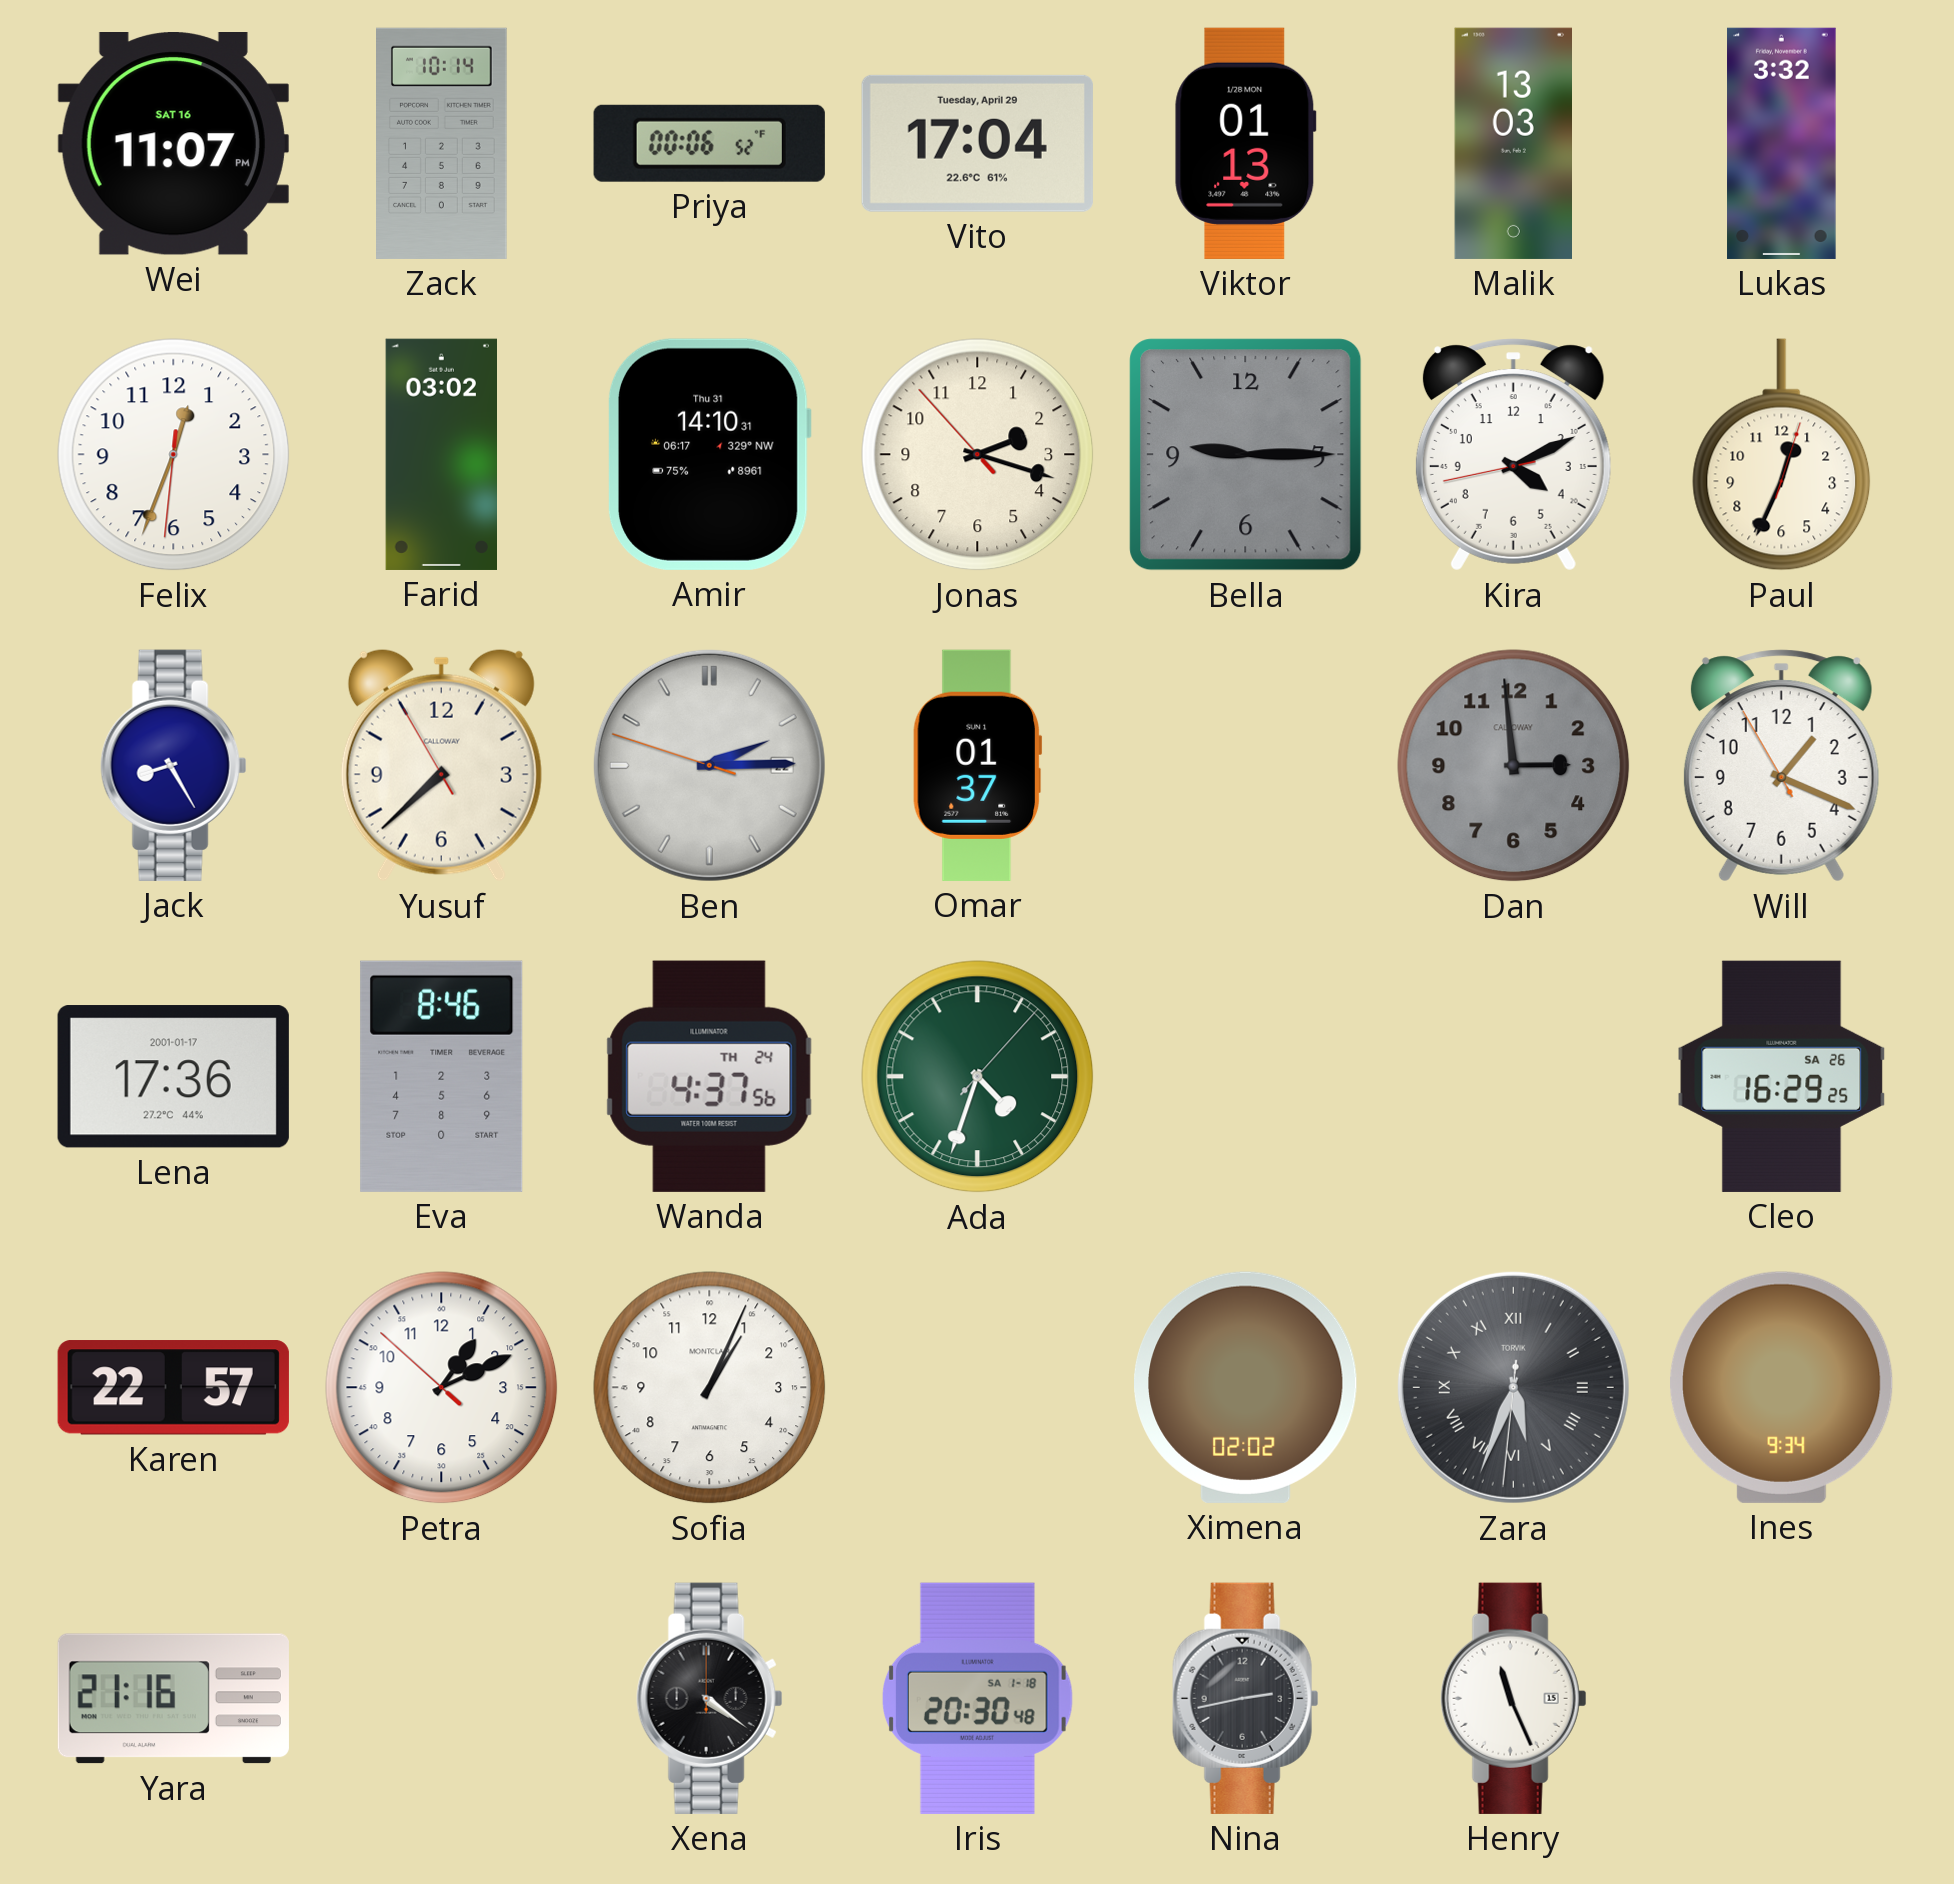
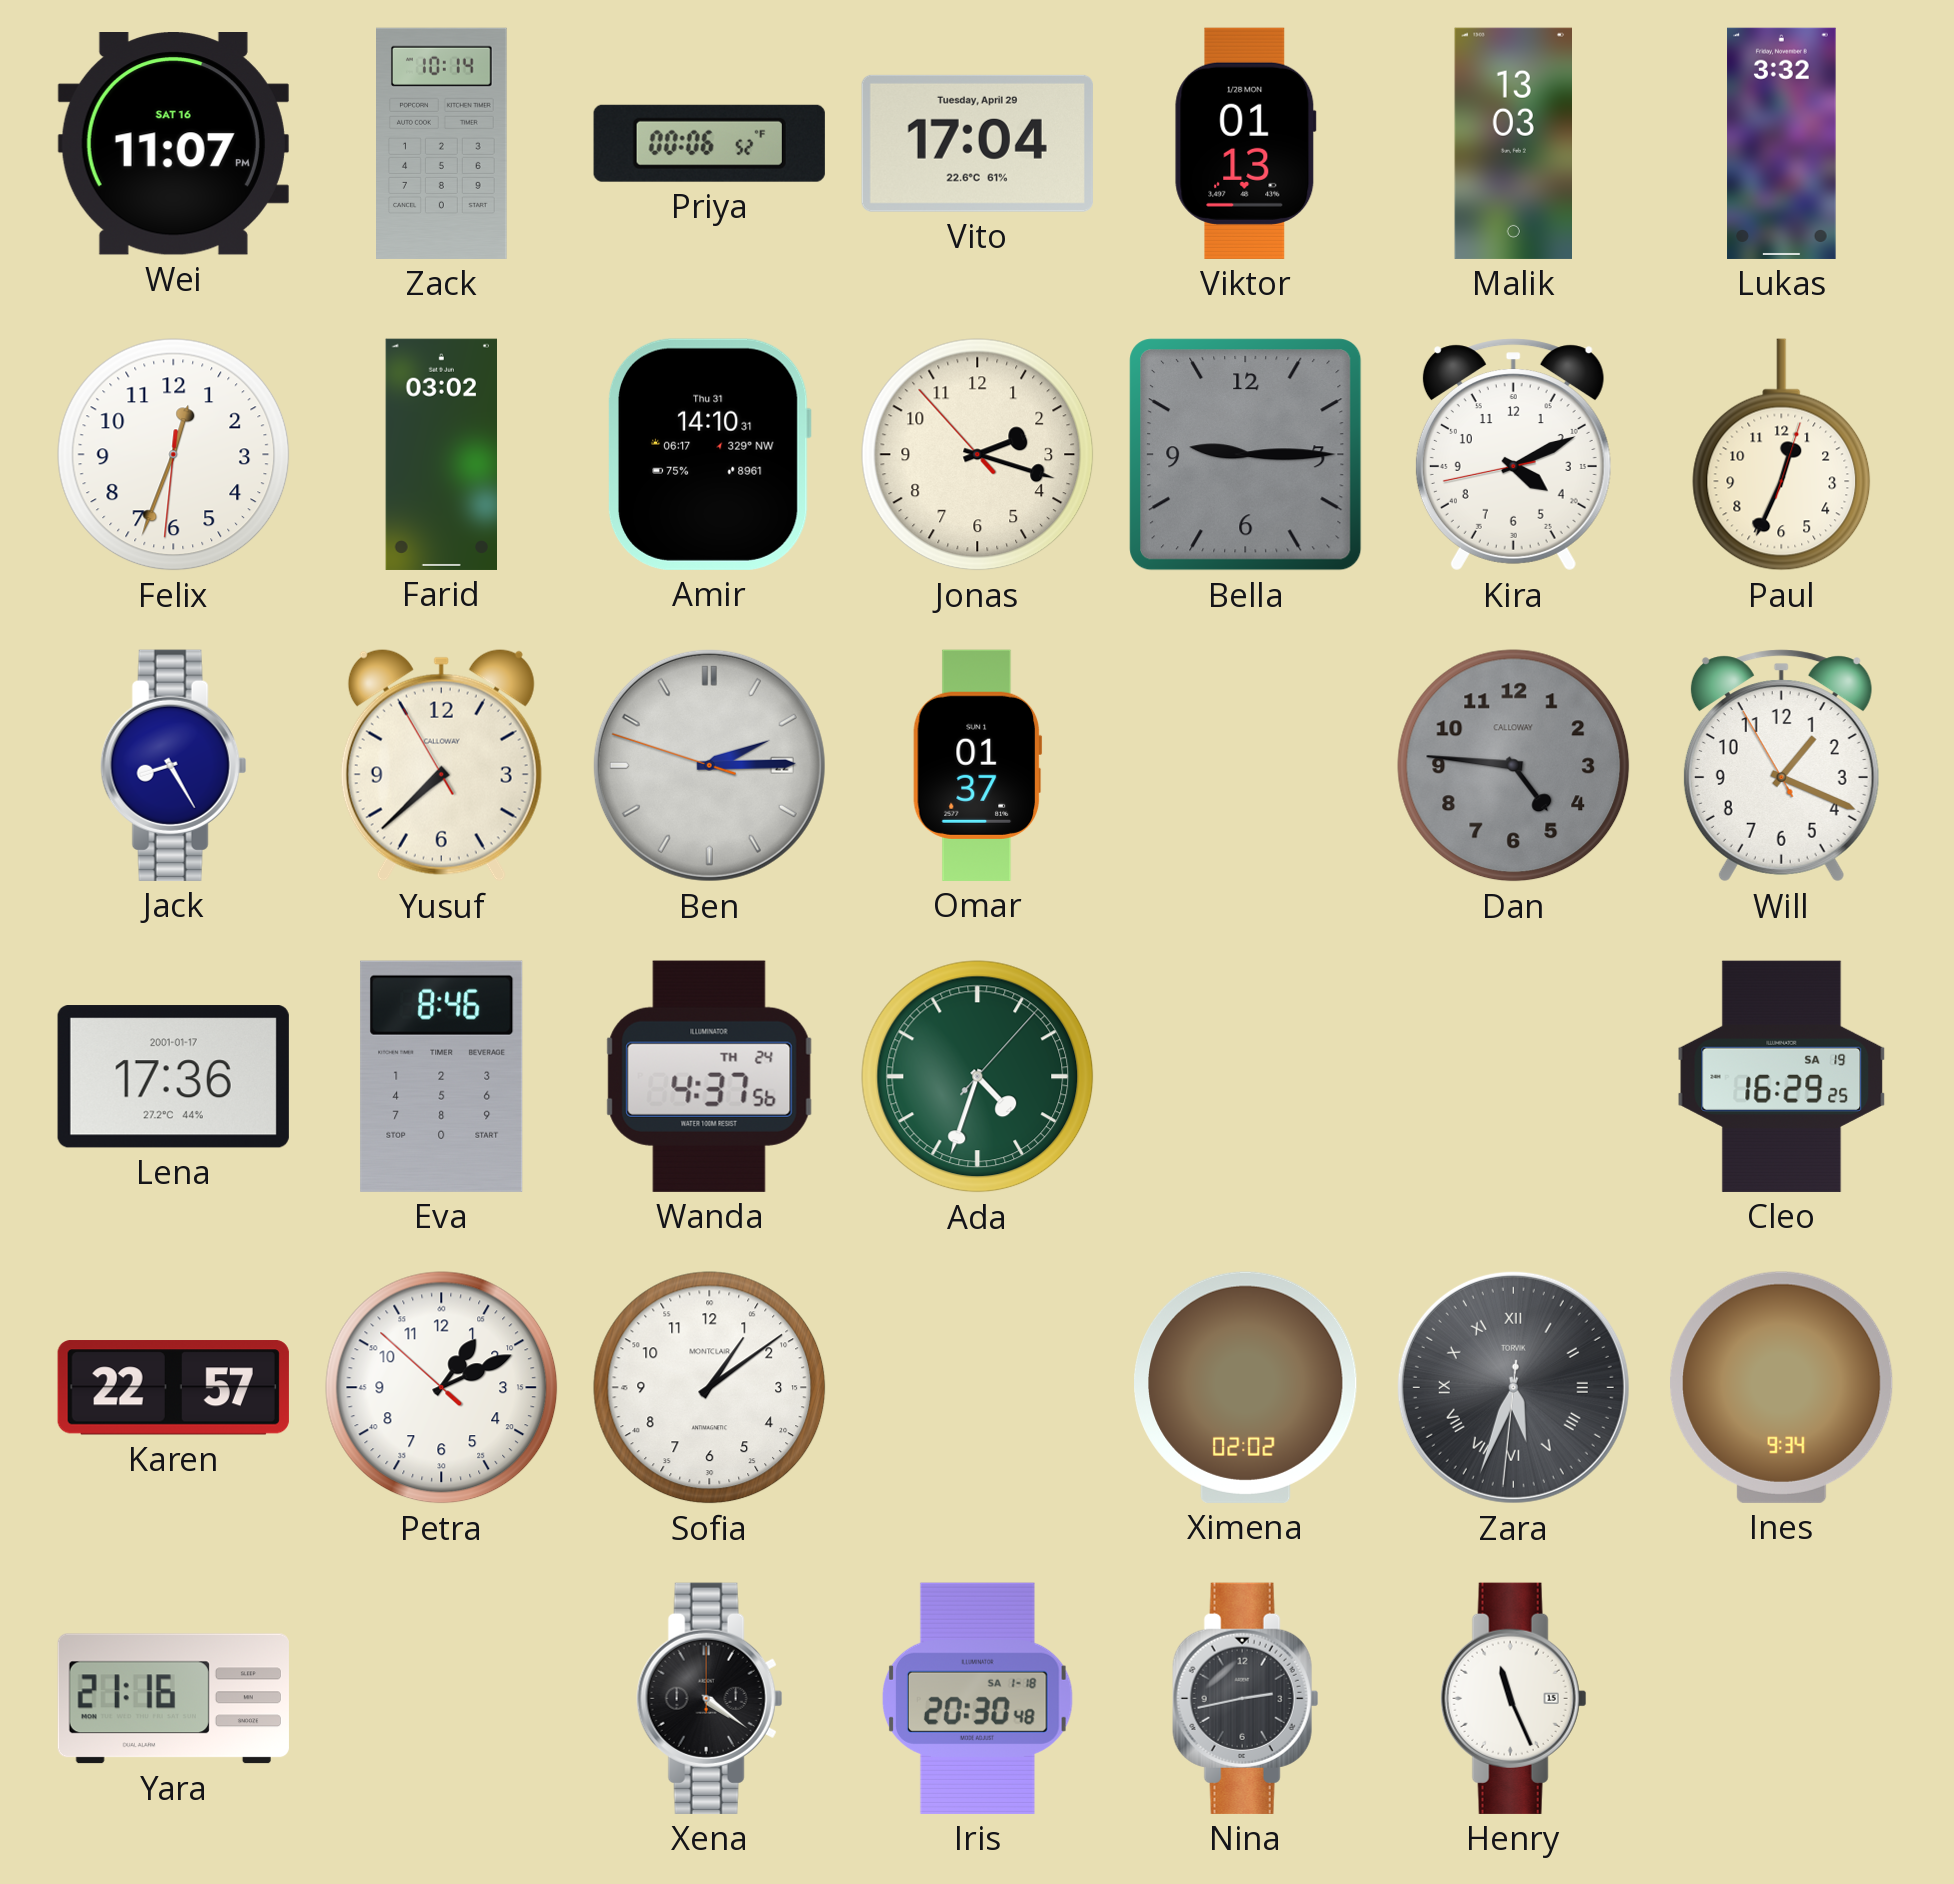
Dan: 2:59 -> 4:46
Cleo date: SA 26 -> SA 19
Sofia: 1:04 -> 1:09
